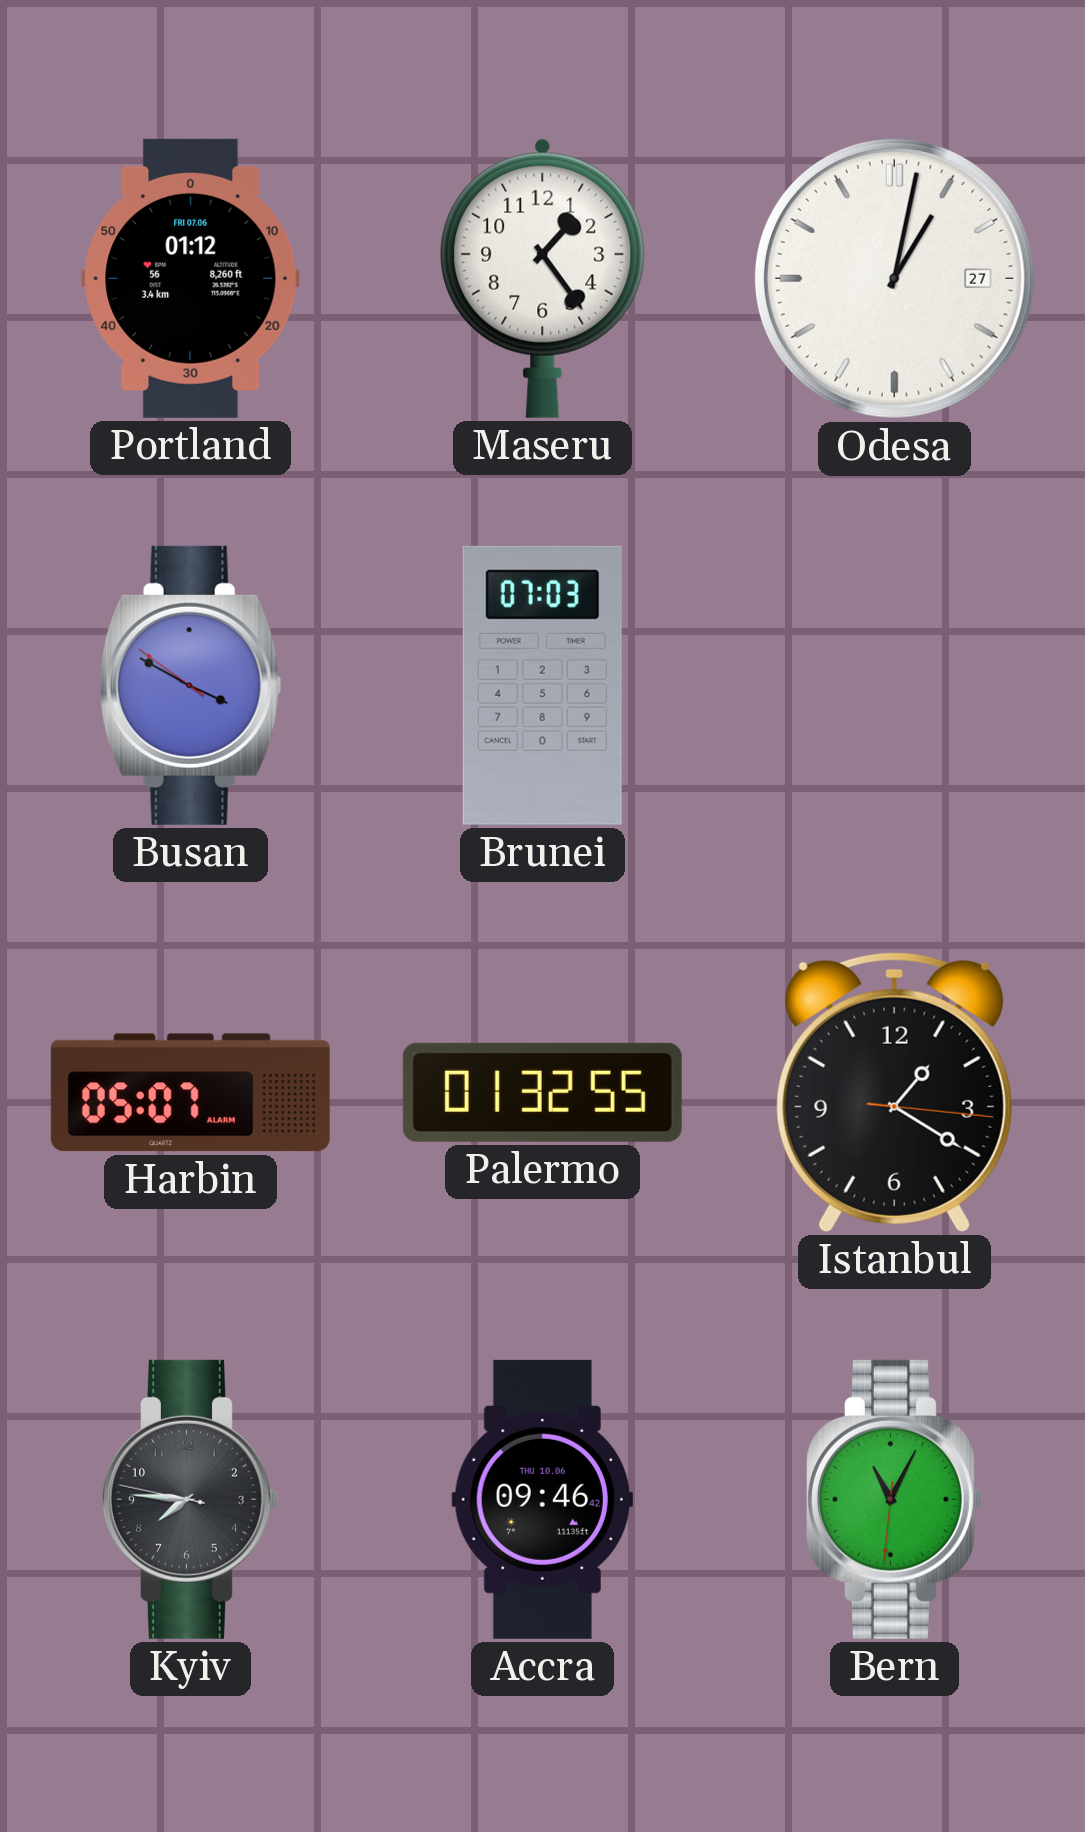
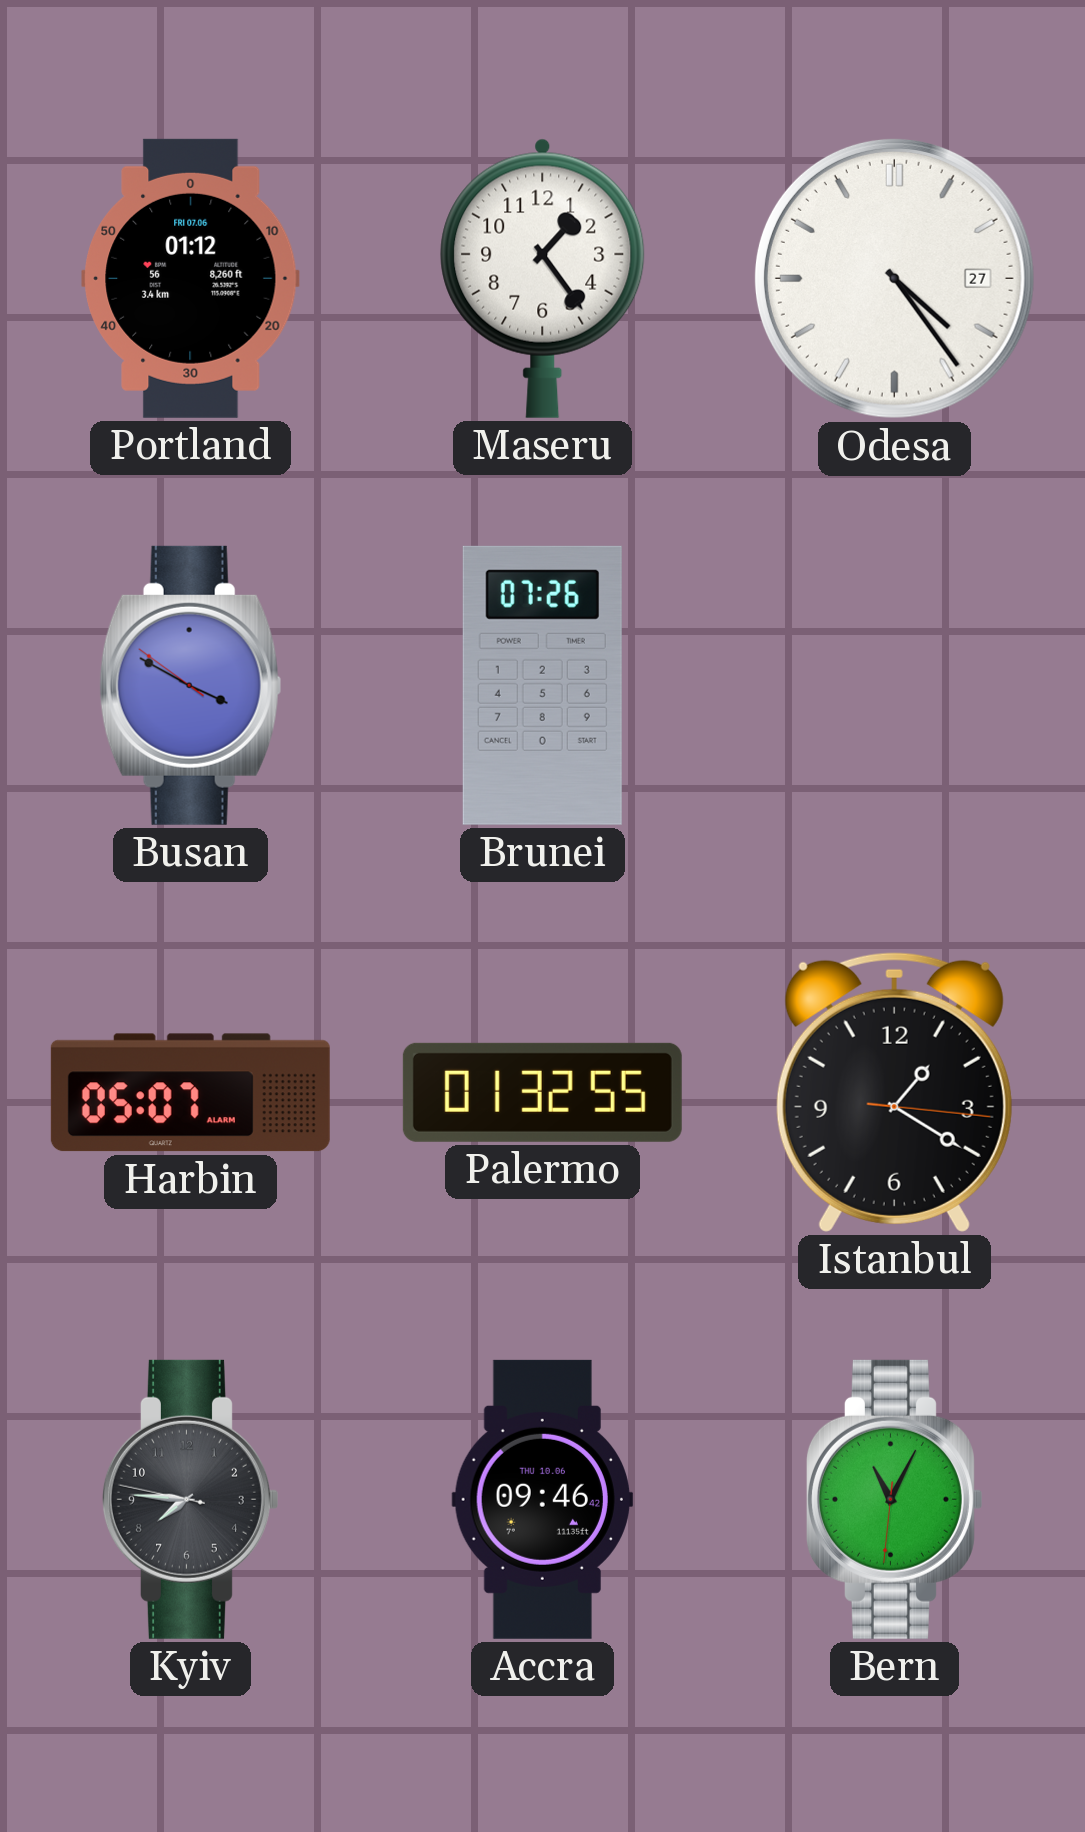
Odesa: 1:02 -> 4:24
Brunei: 07:03 -> 07:26
